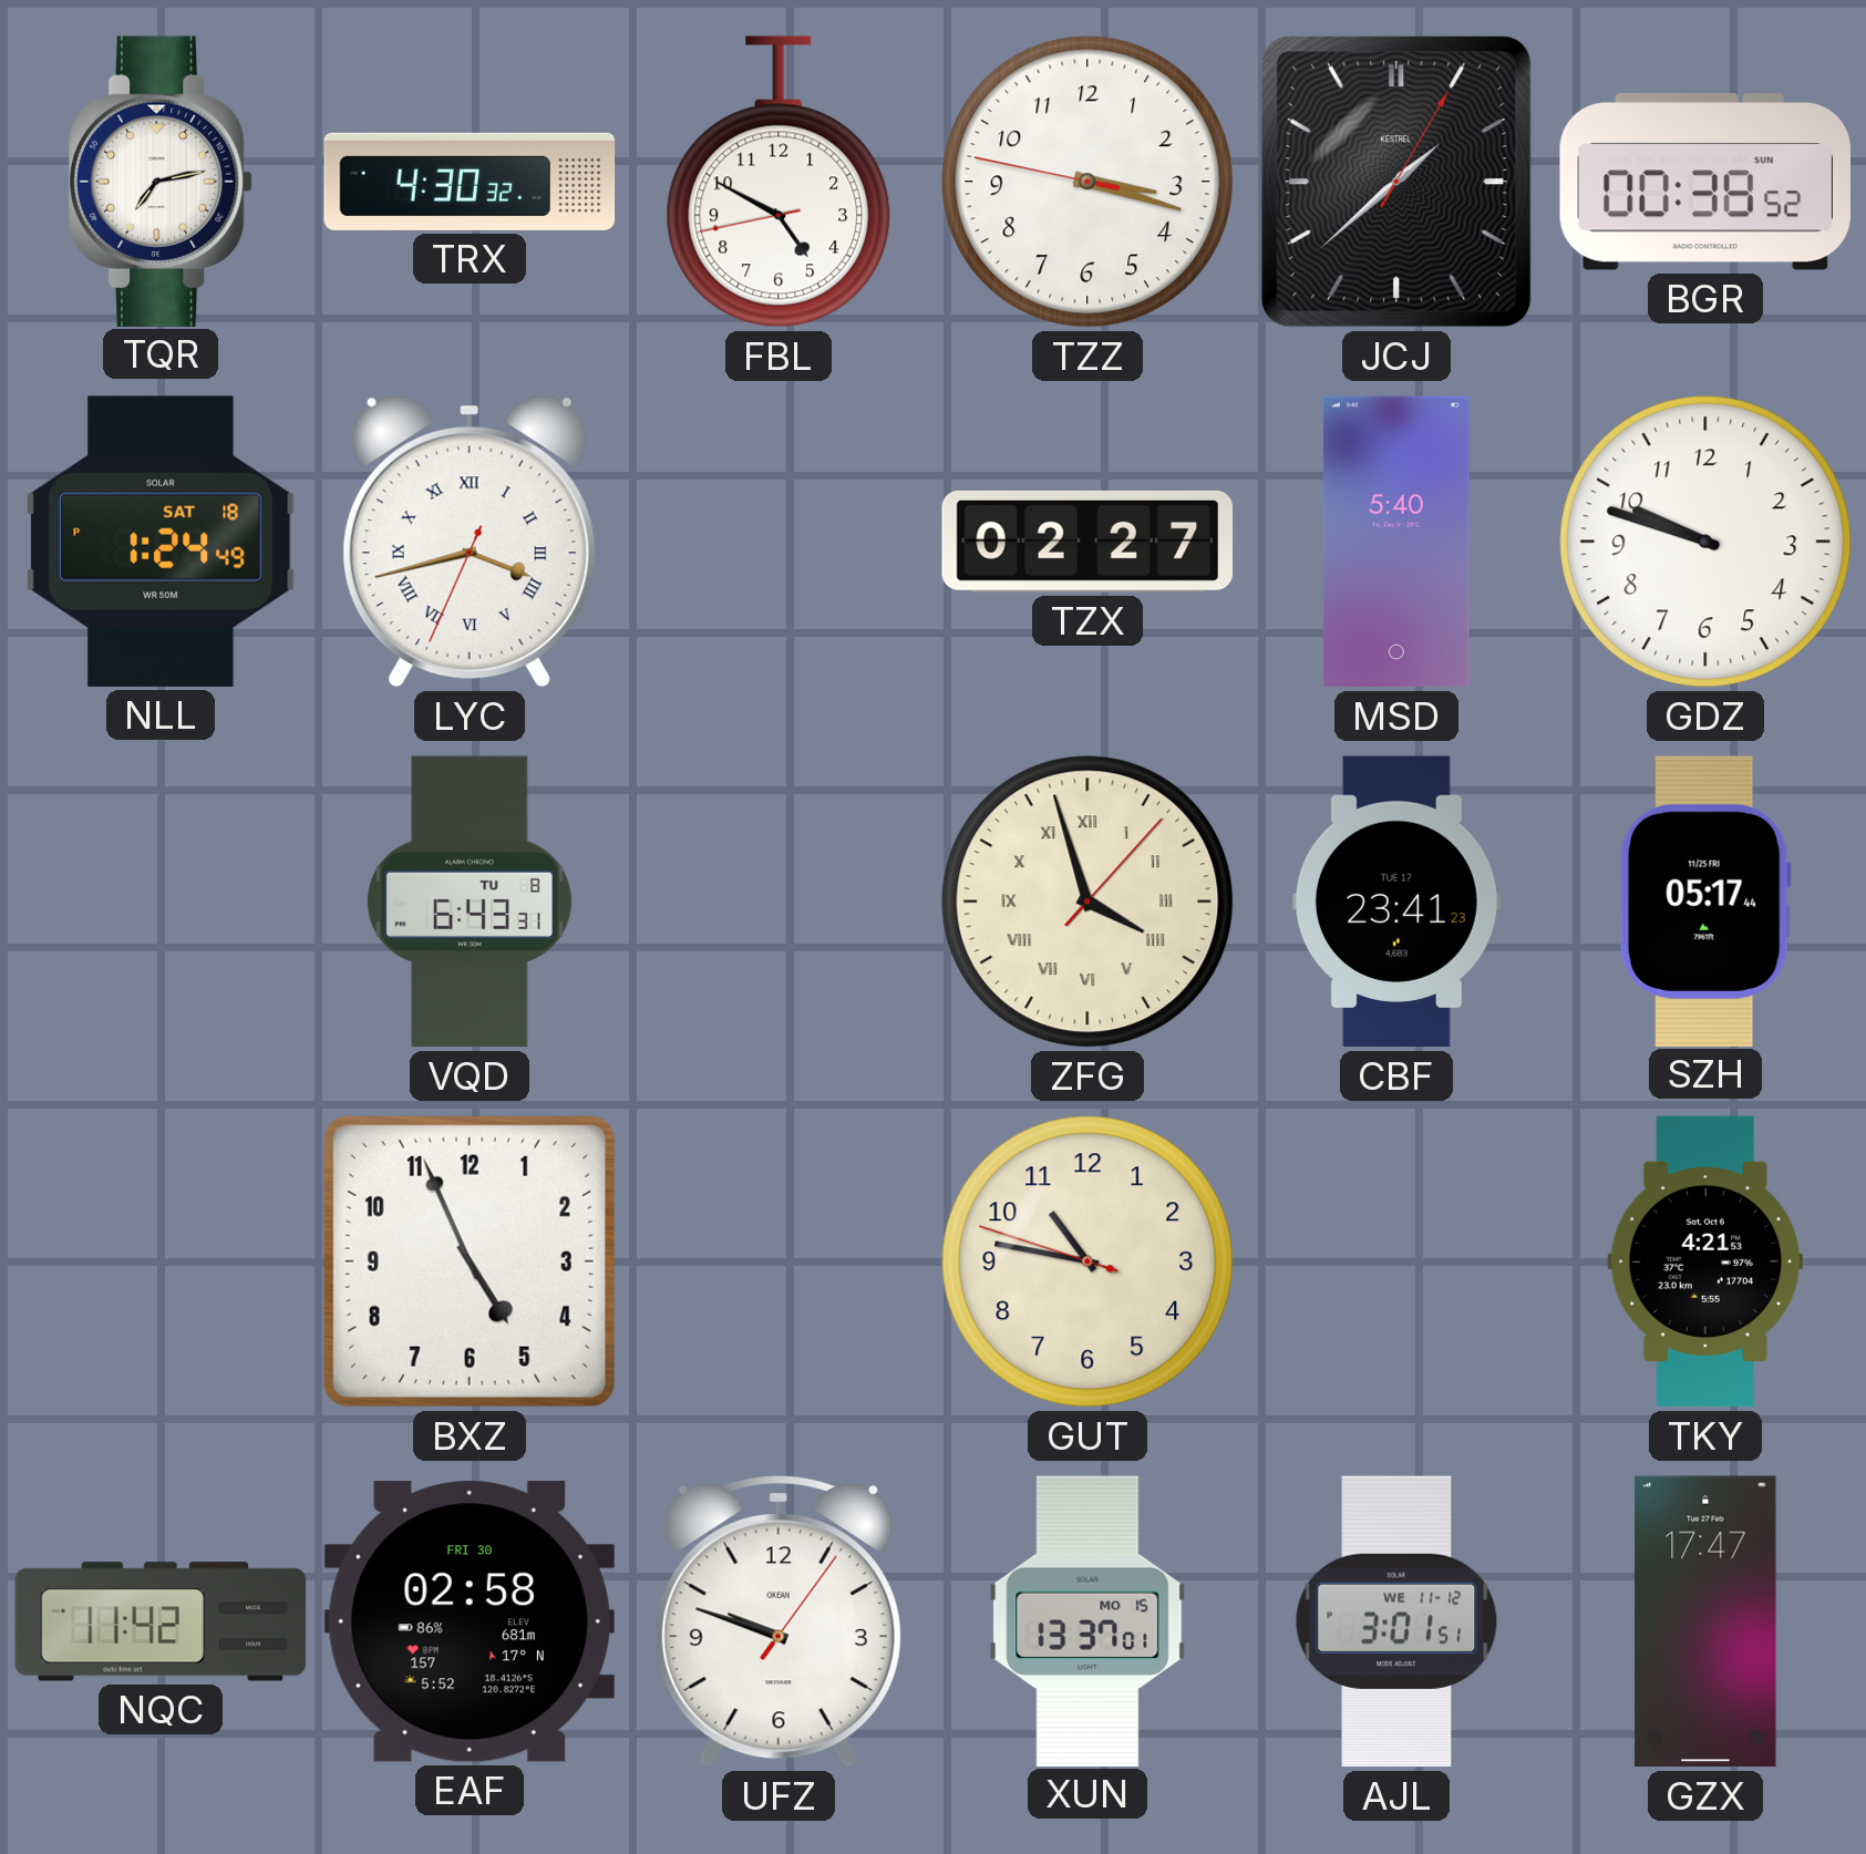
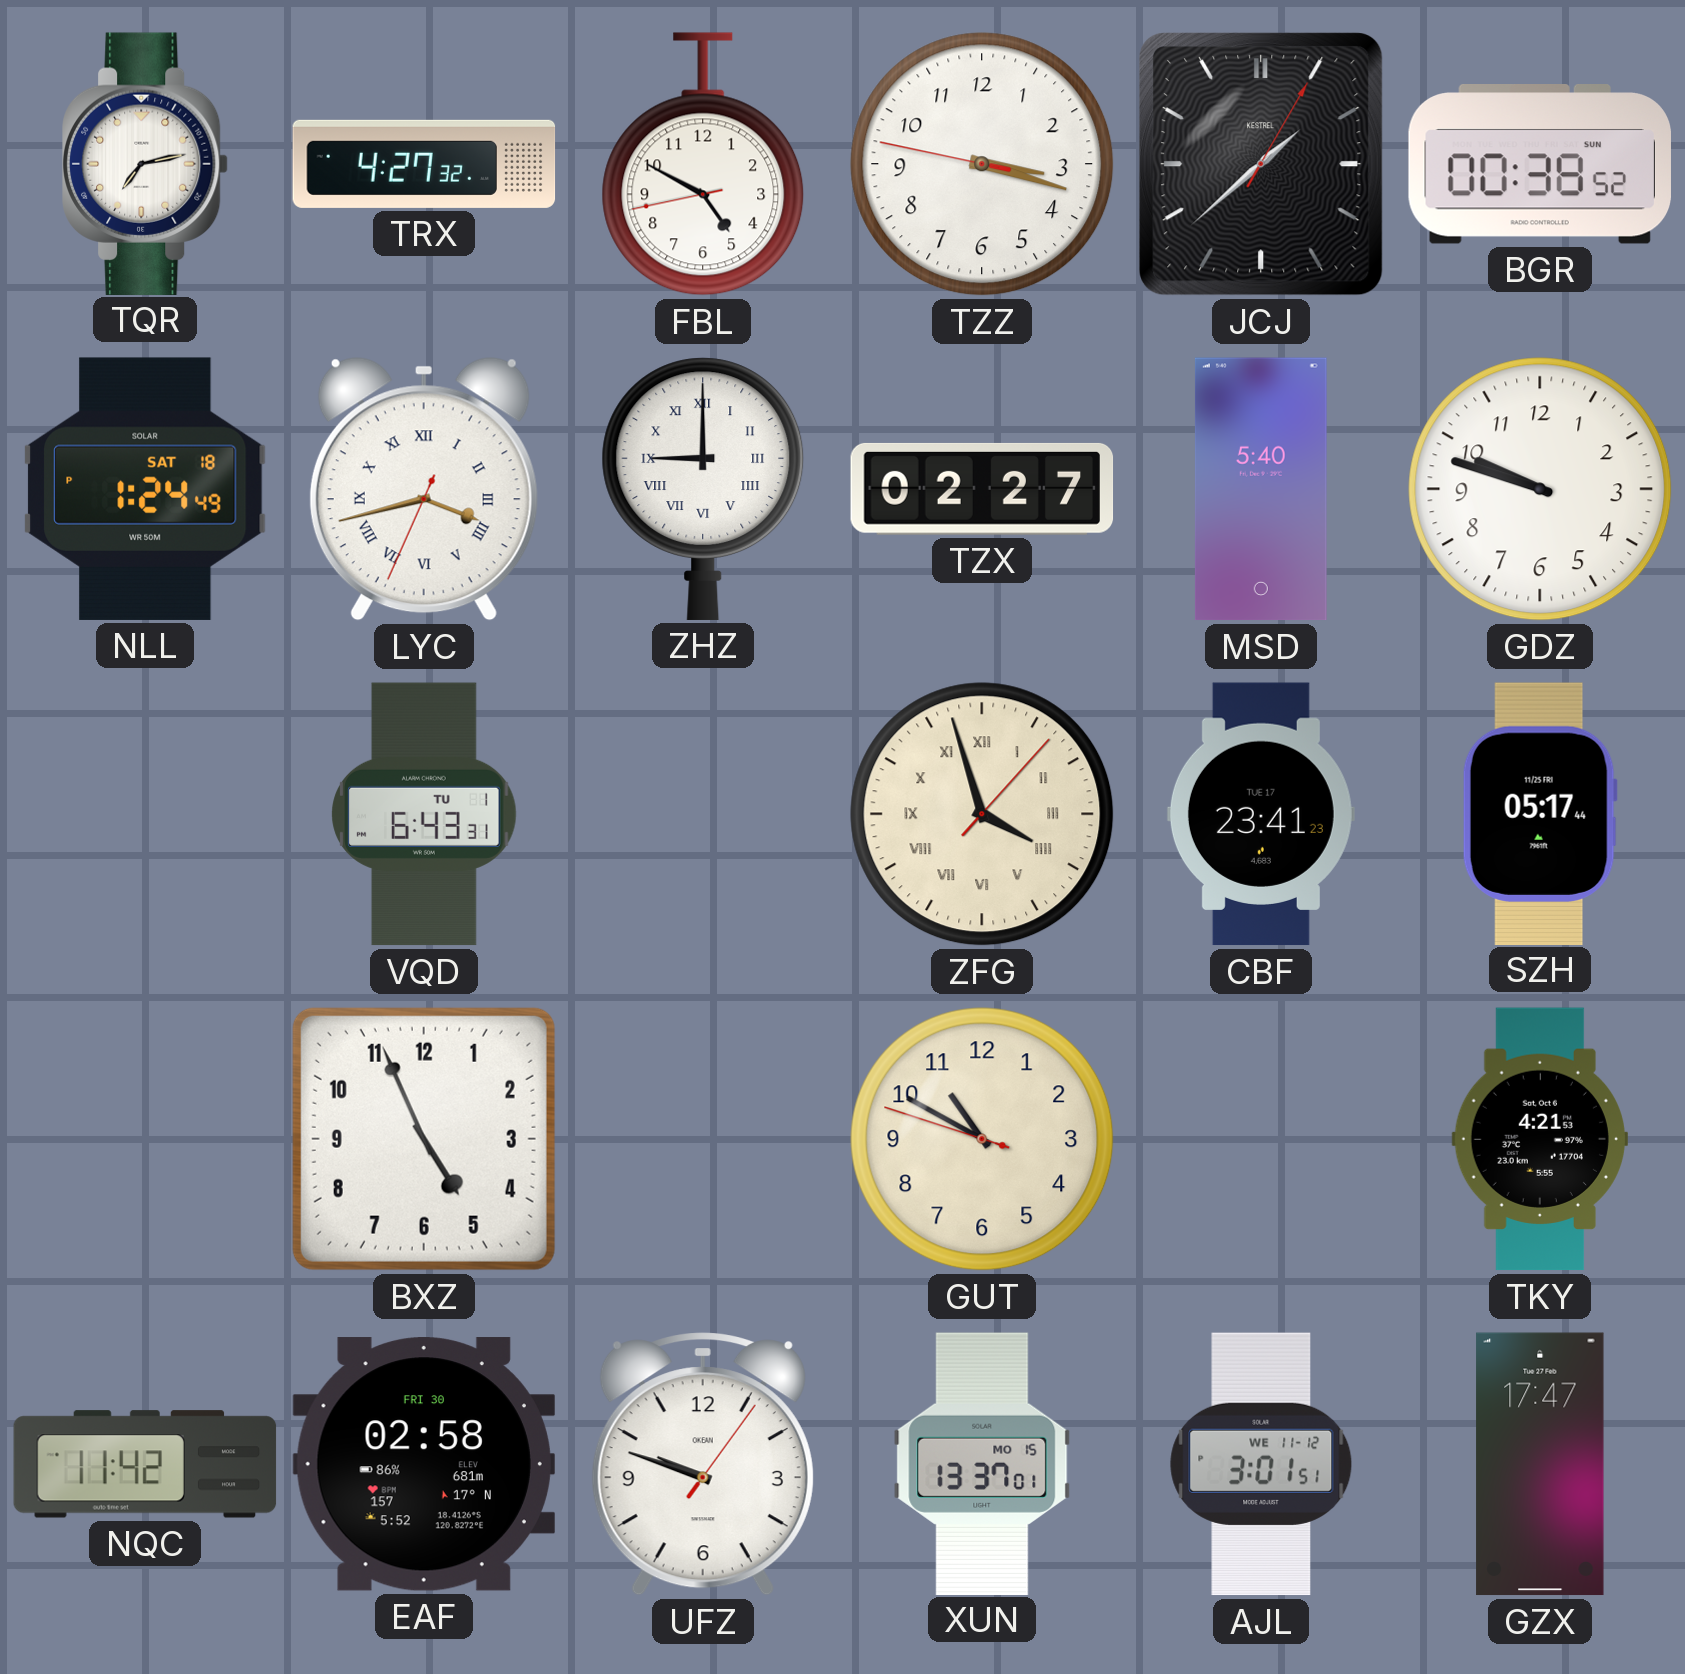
TRX: 4:30 -> 4:27
ZHZ: none -> 9:00
VQD date: TU 8 -> TU 1
GUT: 10:46 -> 10:49
